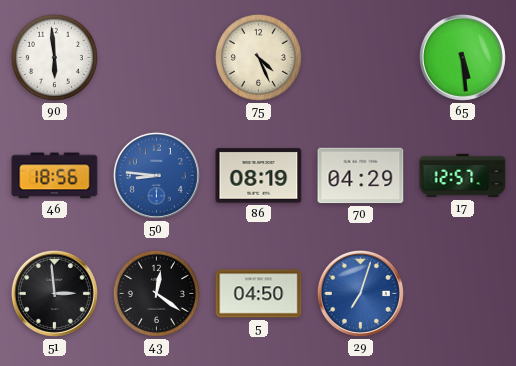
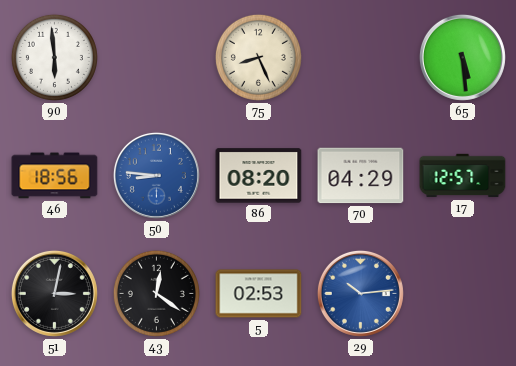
75: 4:26 -> 8:26
86: 08:19 -> 08:20
51: 2:59 -> 3:02
5: 04:50 -> 02:53
29: 7:03 -> 10:14
